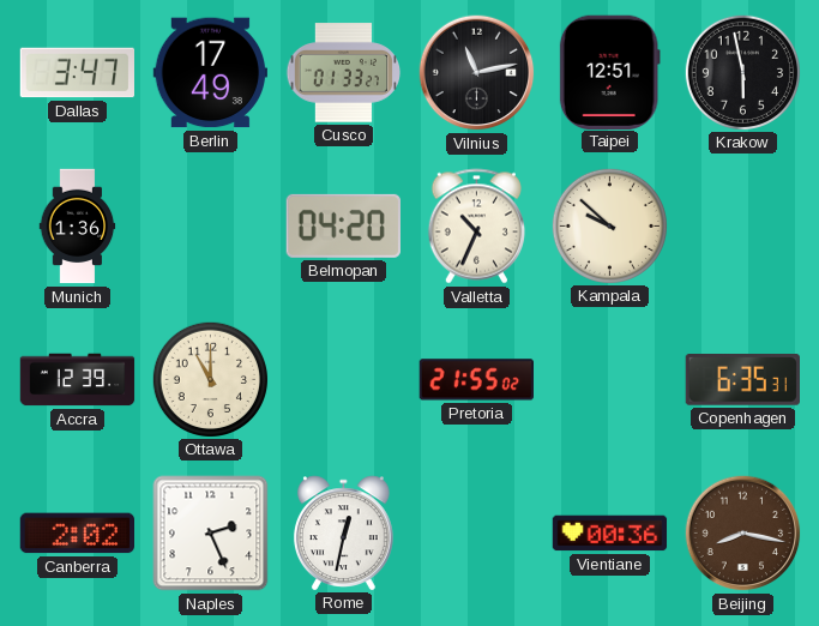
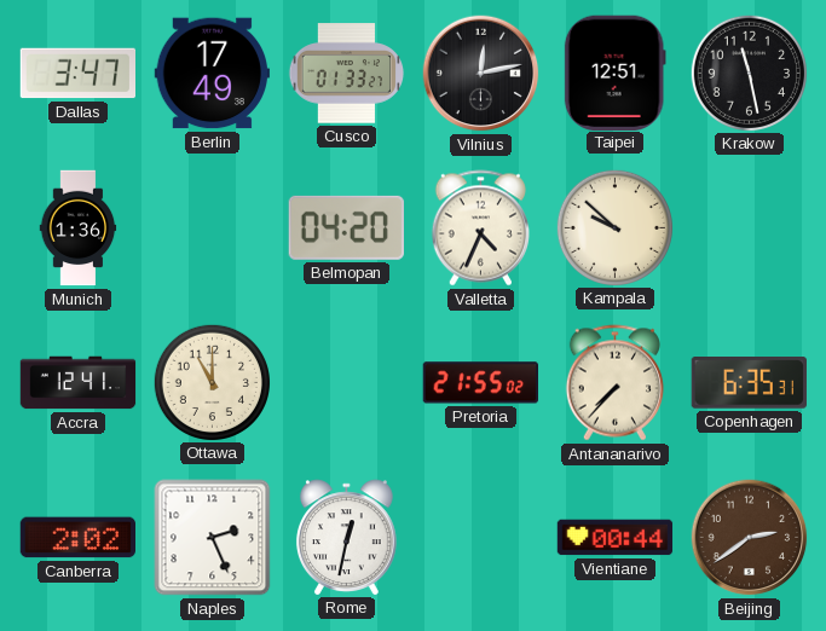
Vilnius: 11:13 -> 12:13
Krakow: 5:58 -> 11:28
Valletta: 10:34 -> 4:34
Accra: 12:39 -> 12:41
Antananarivo: none -> 7:37
Vientiane: 00:36 -> 00:44
Beijing: 8:17 -> 2:39
